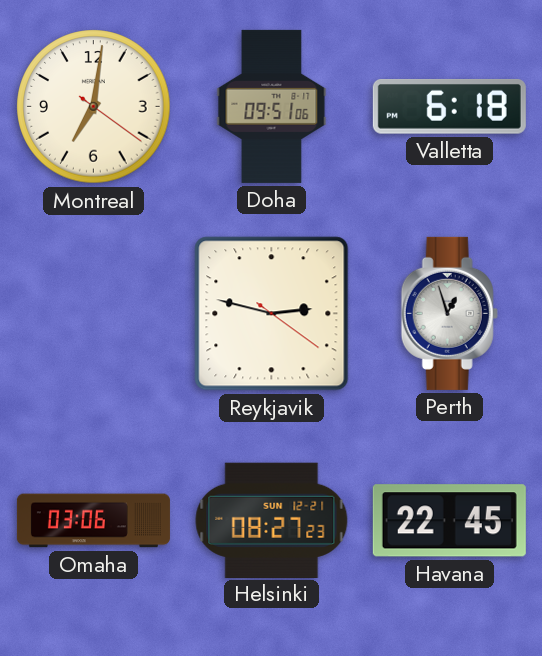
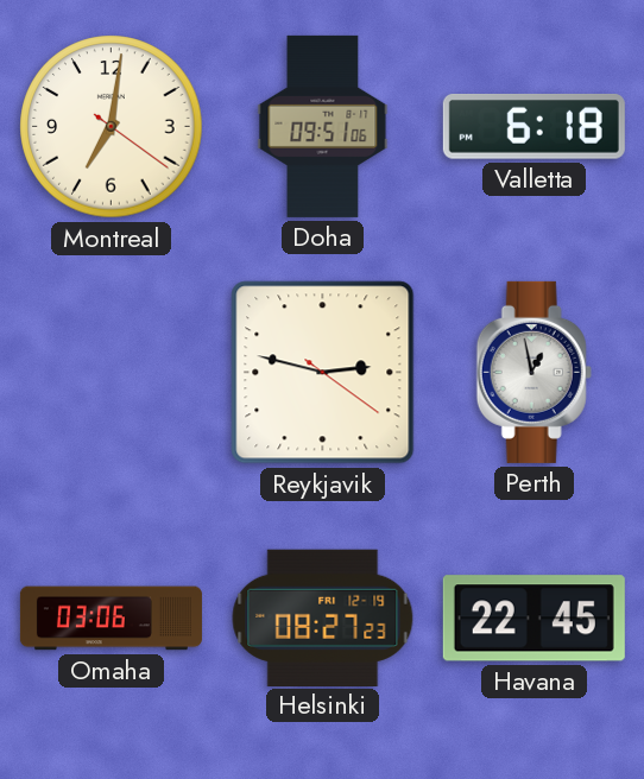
Perth: 12:57 -> 12:58
Helsinki date: SUN 12-21 -> FRI 12-19
